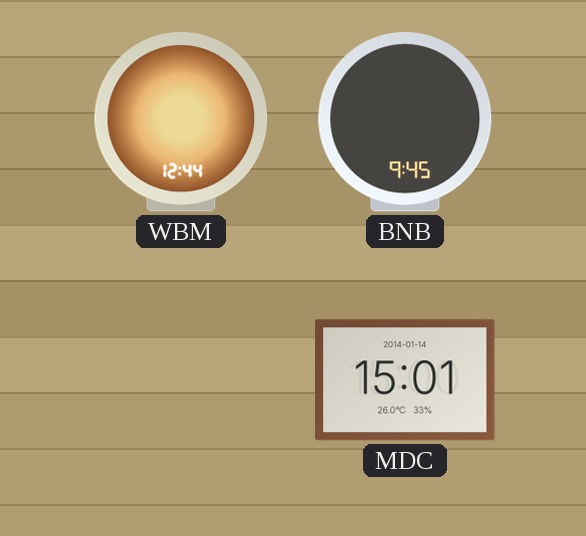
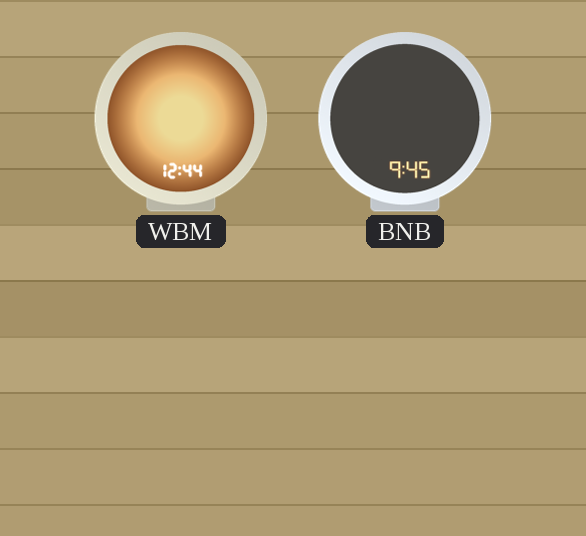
MDC: 15:01 -> none
